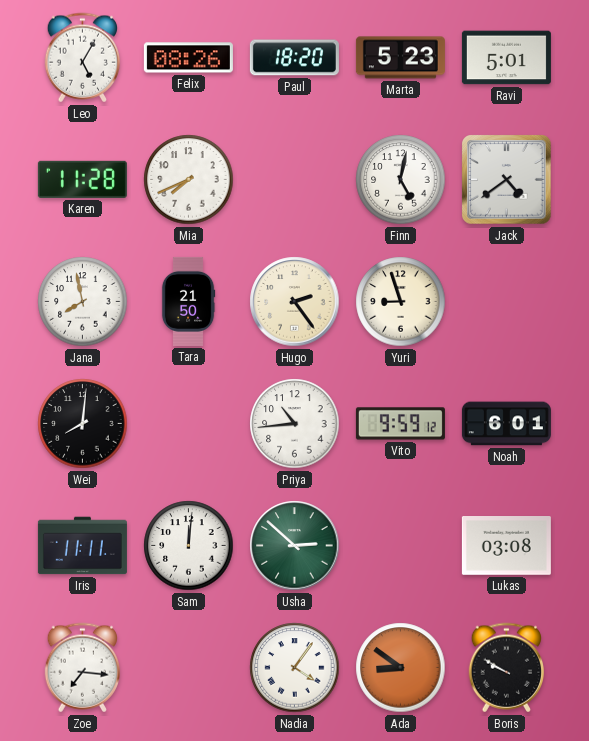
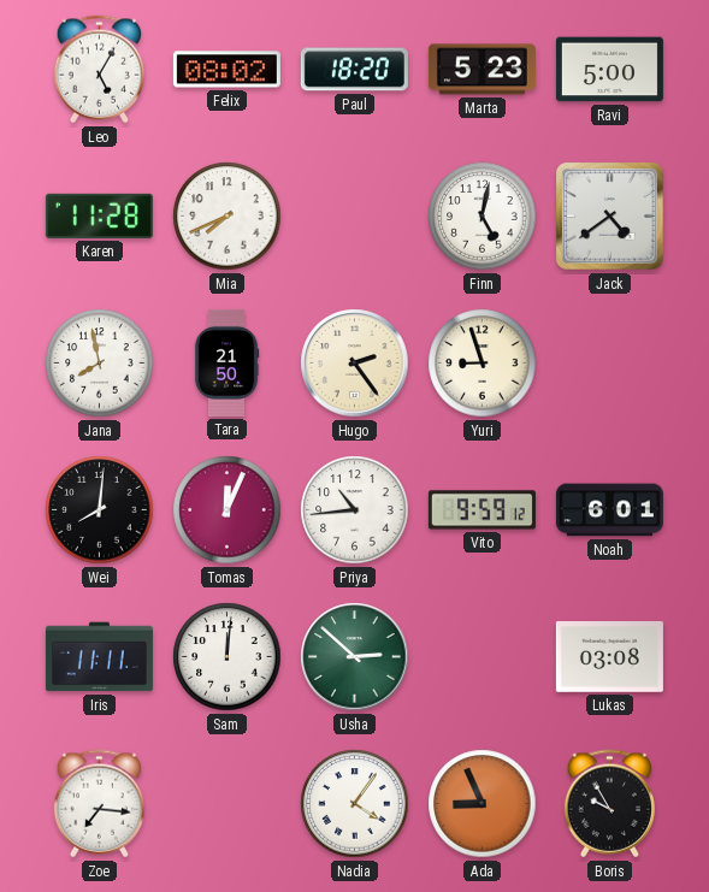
Felix: 08:26 -> 08:02
Ravi: 5:01 -> 5:00
Tomas: none -> 12:04
Ada: 8:51 -> 8:56
Boris: 9:50 -> 9:55
